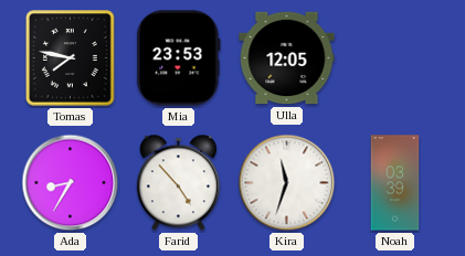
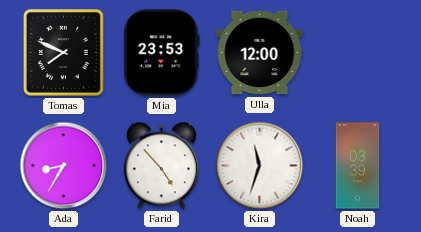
Tomas: 7:47 -> 7:49
Ulla: 12:05 -> 12:00
